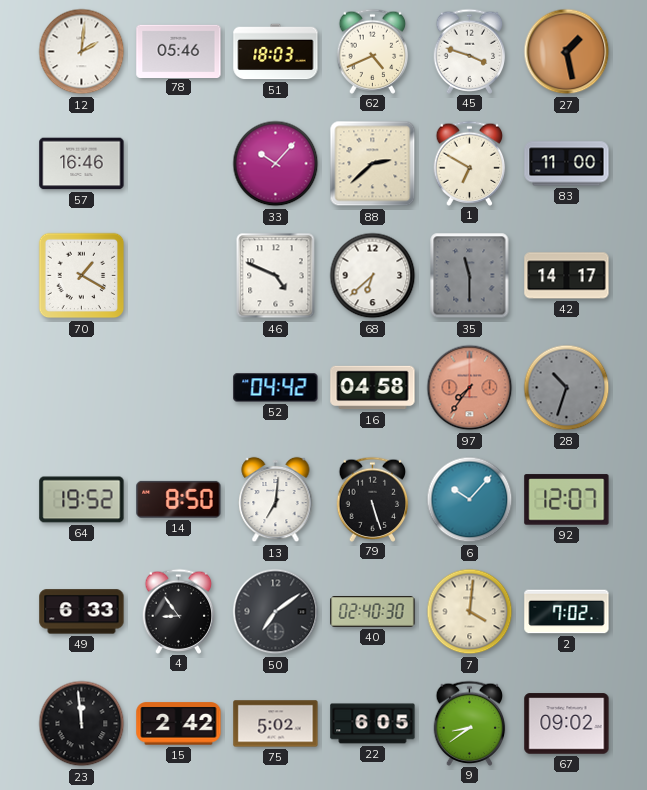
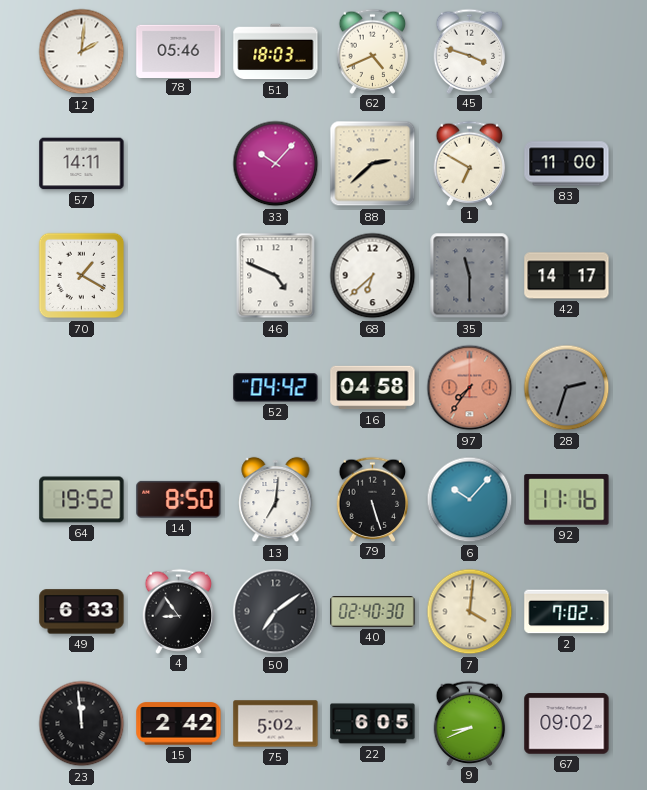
27: 1:28 -> none
57: 16:46 -> 14:11
28: 10:33 -> 2:33
92: 12:07 -> 11:16
9: 8:39 -> 8:41
